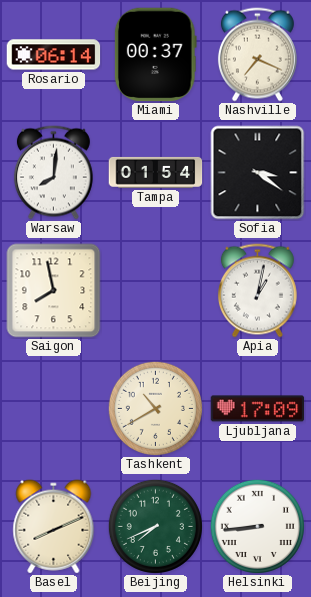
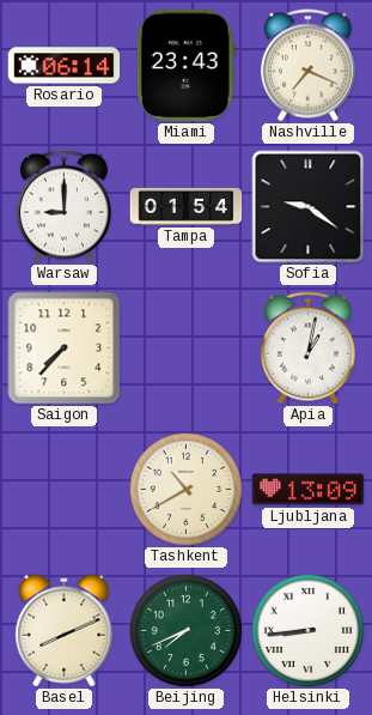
Miami: 00:37 -> 23:43
Warsaw: 8:01 -> 9:00
Sofia: 3:21 -> 9:21
Saigon: 7:58 -> 7:37
Ljubljana: 17:09 -> 13:09
